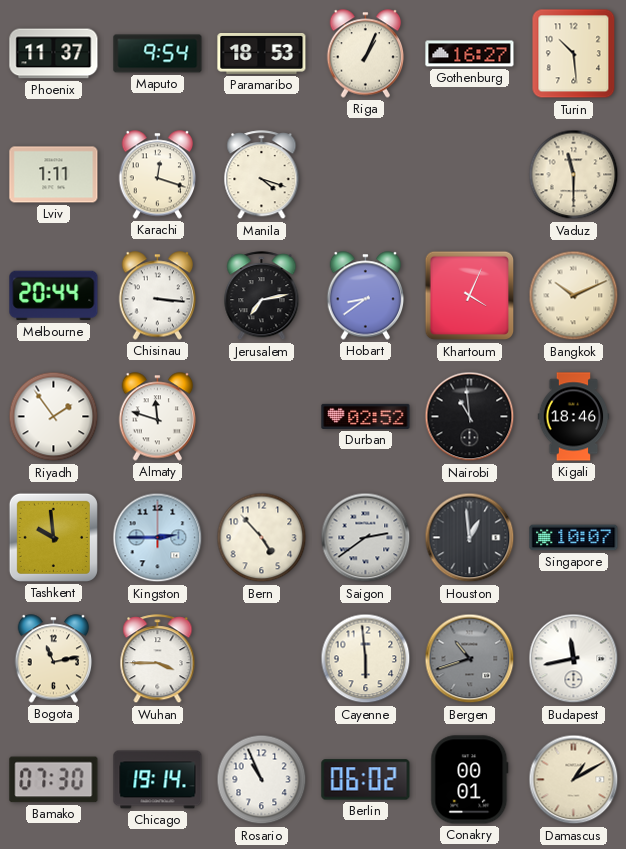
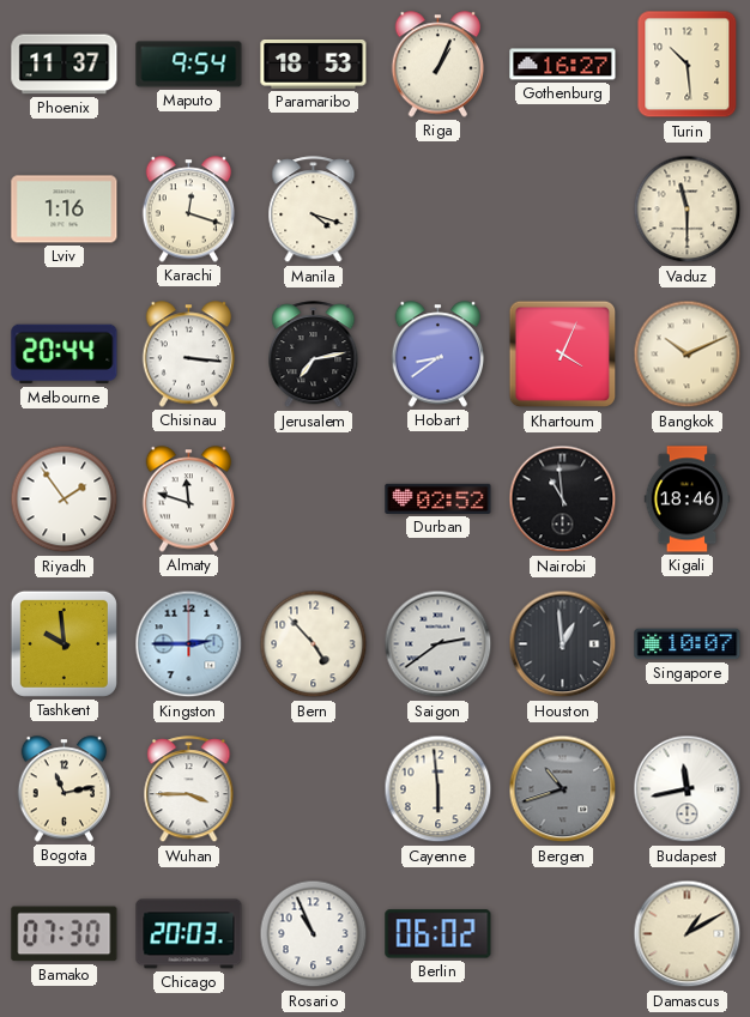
Lviv: 1:11 -> 1:16
Chicago: 19:14 -> 20:03
Conakry: 00:01 -> none
